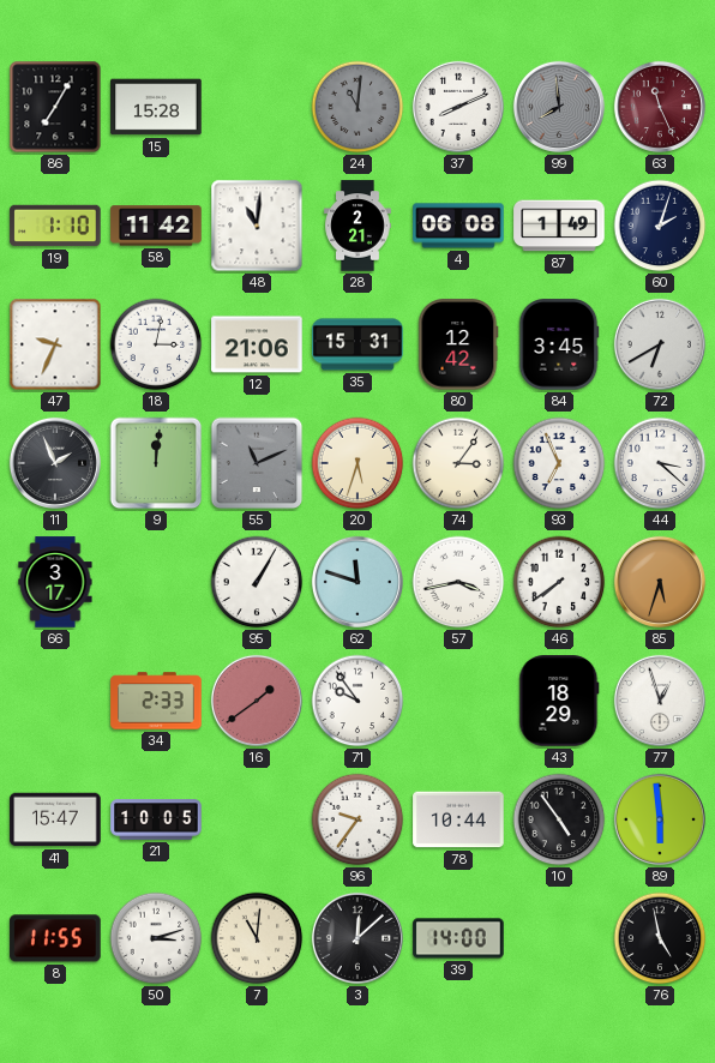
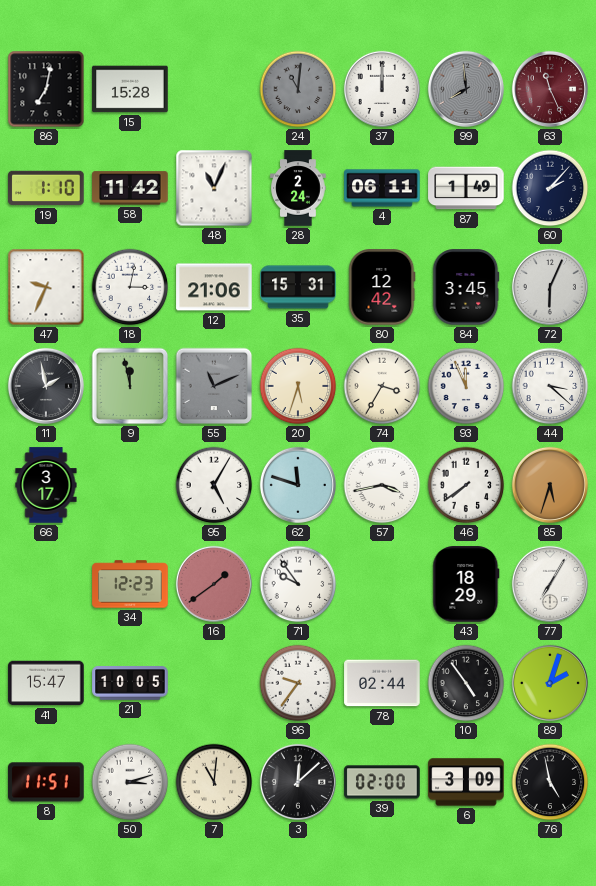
86: 7:05 -> 7:02
37: 8:11 -> 12:00
48: 11:01 -> 11:04
28: 2:21 -> 2:24
4: 06:08 -> 06:11
60: 2:03 -> 2:07
72: 6:40 -> 6:04
11: 1:56 -> 1:58
9: 12:01 -> 11:58
74: 3:06 -> 3:35
93: 6:56 -> 11:56
95: 1:05 -> 5:05
34: 2:33 -> 12:23
77: 12:57 -> 7:05
78: 10:44 -> 02:44
89: 5:59 -> 2:03
8: 11:55 -> 11:51
39: 14:00 -> 02:00
6: none -> 3:09
